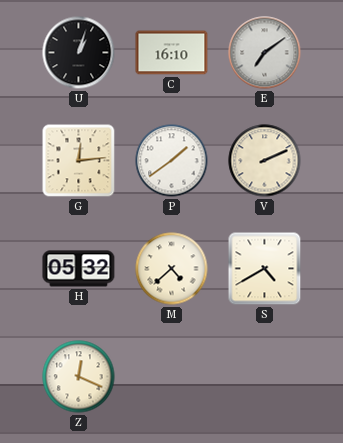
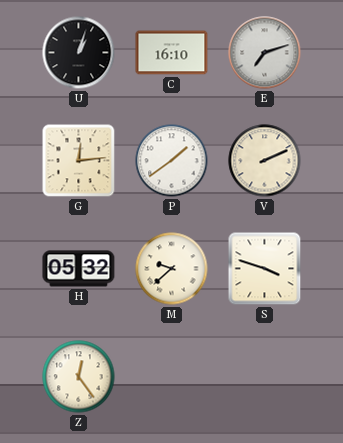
E: 7:09 -> 7:12
M: 4:38 -> 9:38
S: 4:40 -> 3:48
Z: 12:19 -> 12:24
